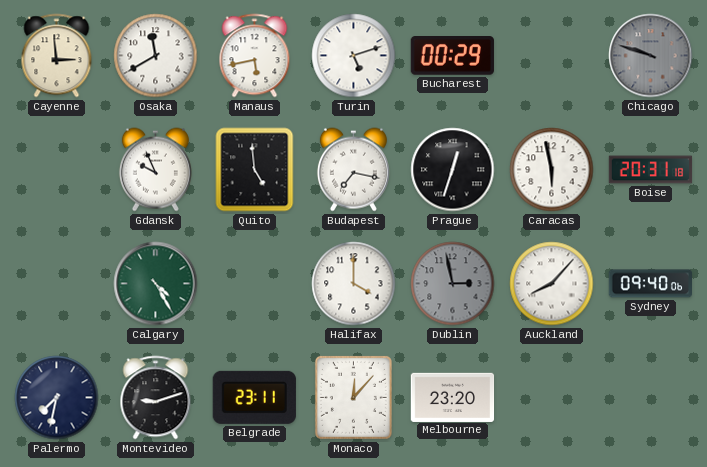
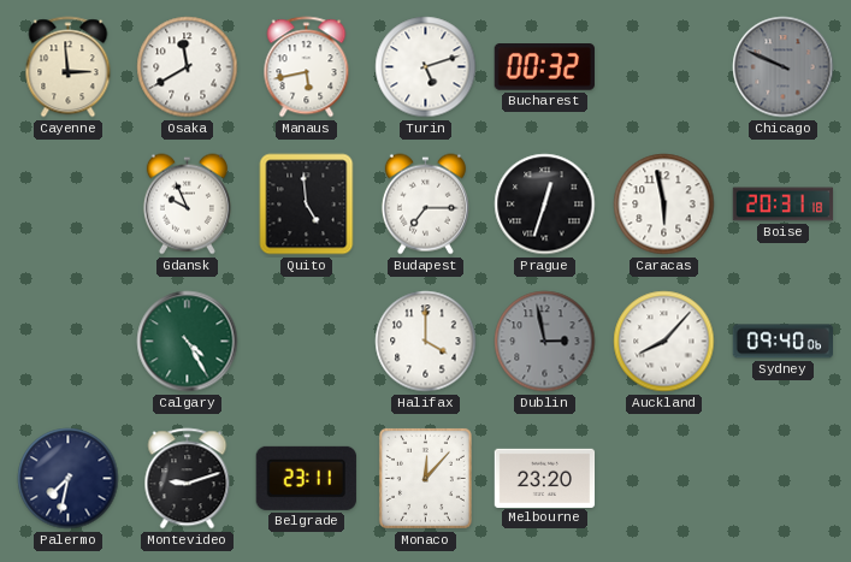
Bucharest: 00:29 -> 00:32
Chicago: 9:48 -> 9:49
Budapest: 7:17 -> 7:15
